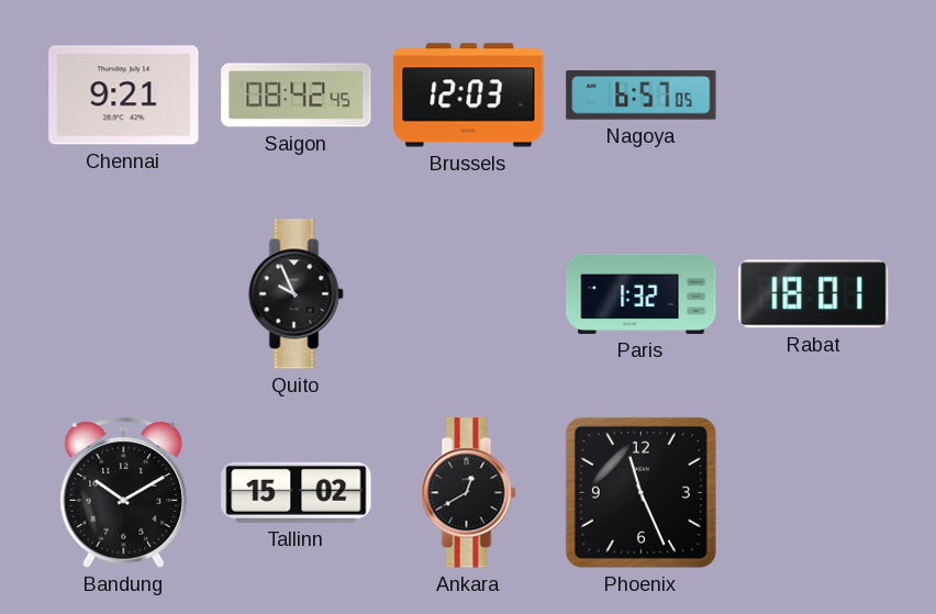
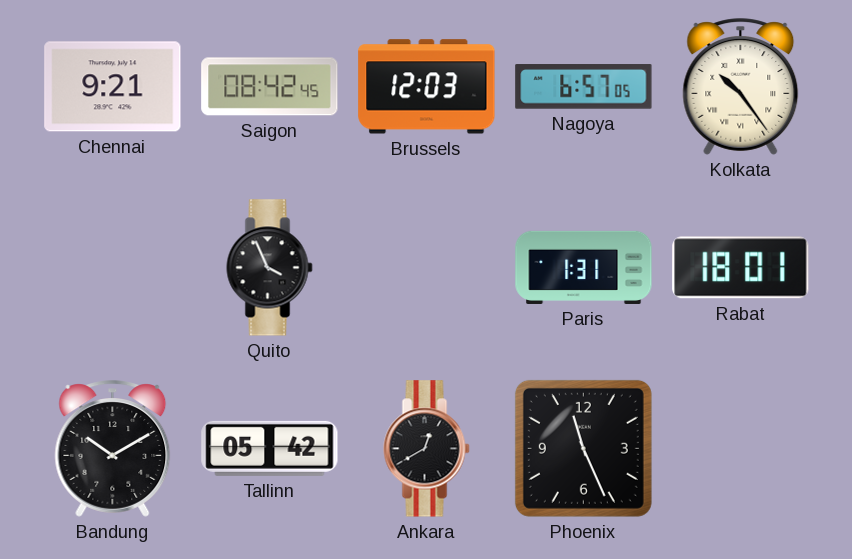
Kolkata: none -> 10:24
Quito: 9:56 -> 3:56
Paris: 1:32 -> 1:31
Tallinn: 15:02 -> 05:42
